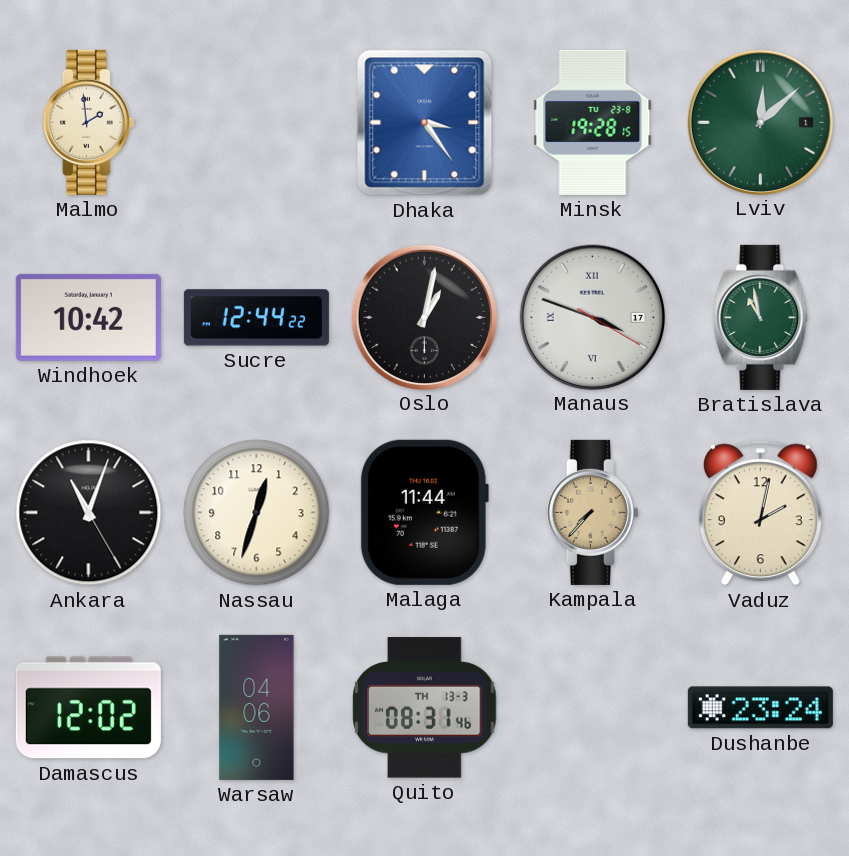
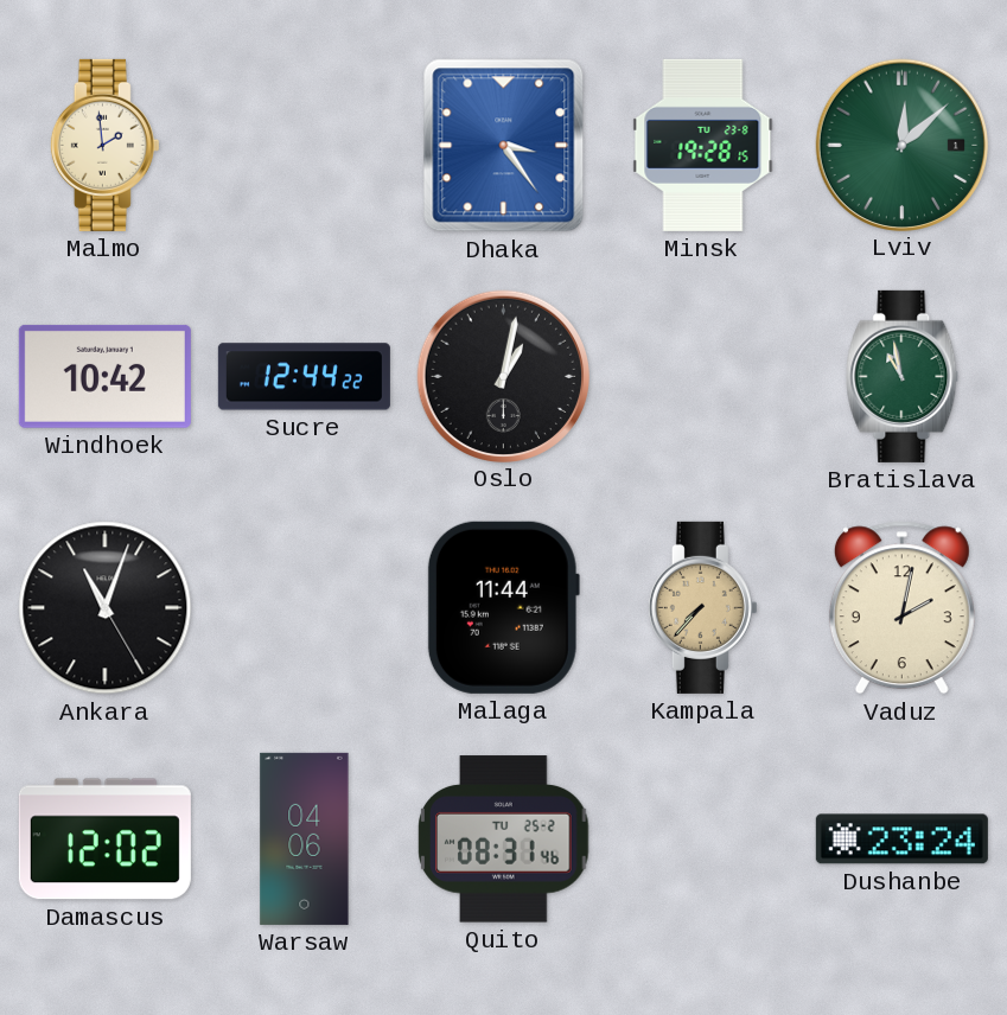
Manaus: 3:48 -> none
Nassau: 12:33 -> none
Quito date: TH 13-3 -> TU 25-2
